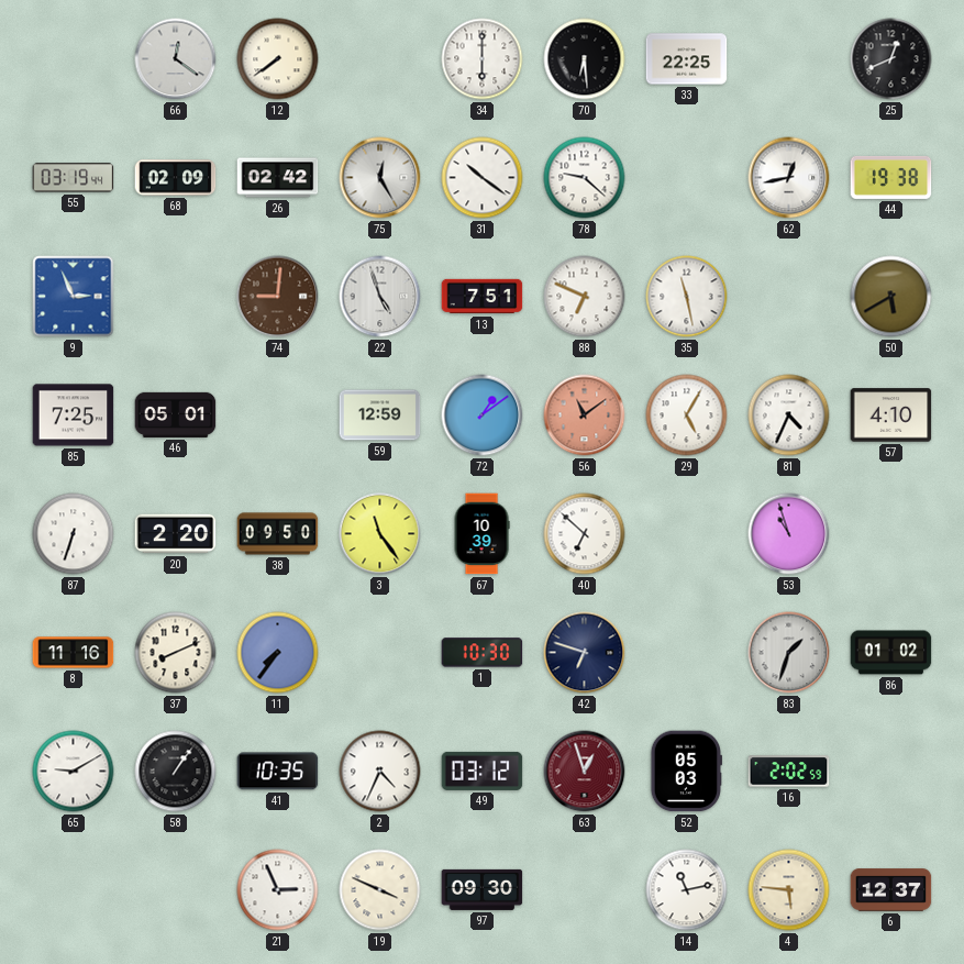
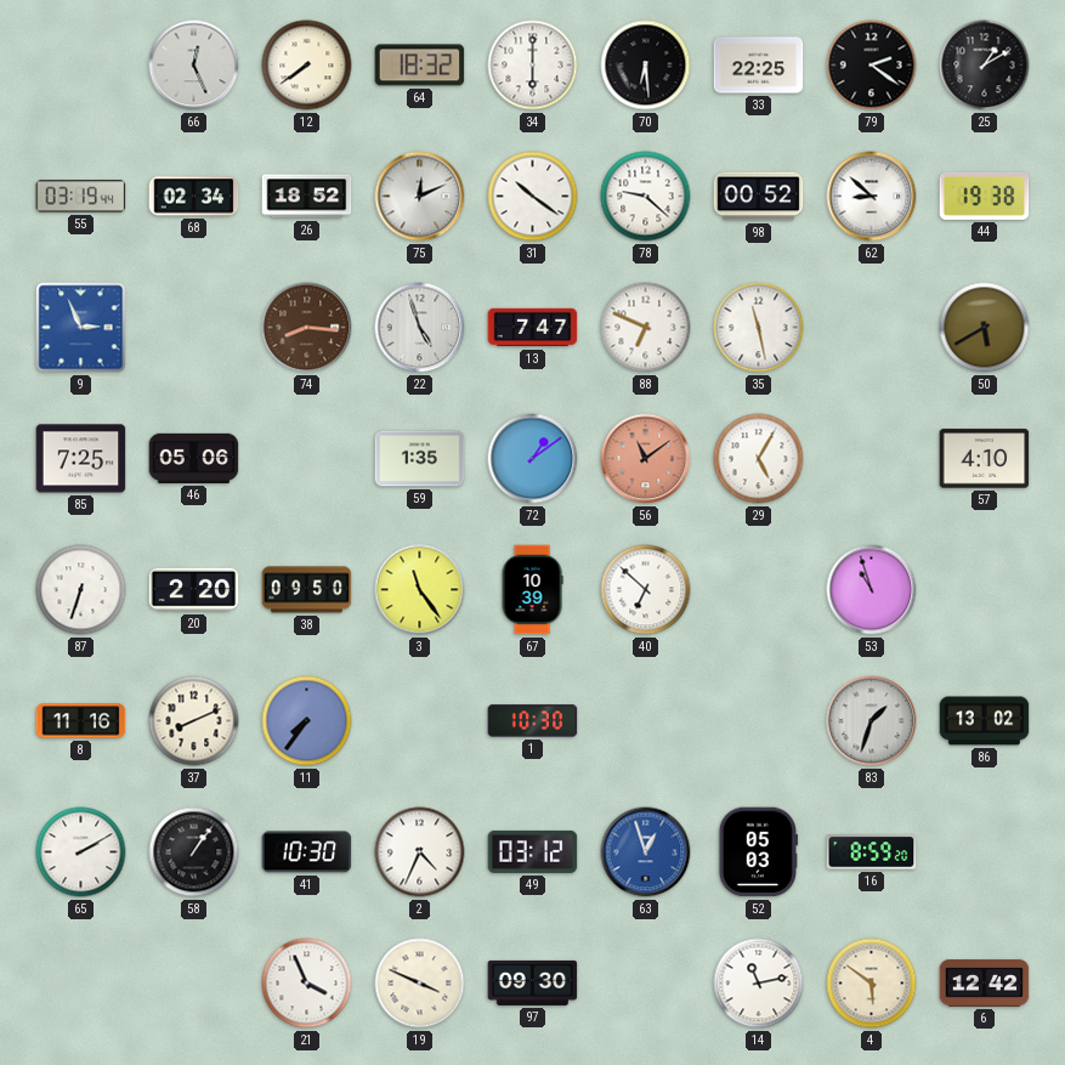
66: 12:21 -> 12:26
64: none -> 18:32
79: none -> 2:21
25: 12:41 -> 1:10
68: 02:09 -> 02:34
26: 02:42 -> 18:52
75: 12:25 -> 12:11
98: none -> 00:52
62: 12:43 -> 8:52
74: 9:01 -> 8:16
13: 7:51 -> 7:47
46: 05:01 -> 05:06
59: 12:59 -> 1:35
81: 4:34 -> none
42: 6:48 -> none
86: 01:02 -> 13:02
65: 9:10 -> 2:10
41: 10:35 -> 10:30
63 dial: burgundy -> blue
16: 2:02 -> 8:59
21: 2:56 -> 3:56
4: 5:46 -> 5:51
6: 12:37 -> 12:42
